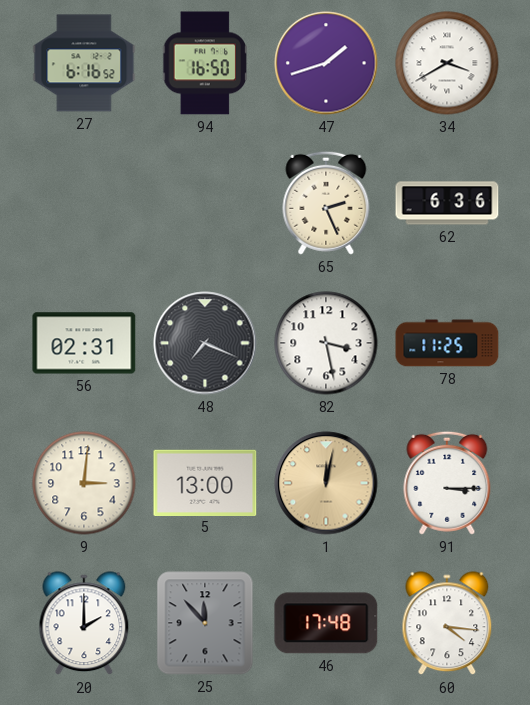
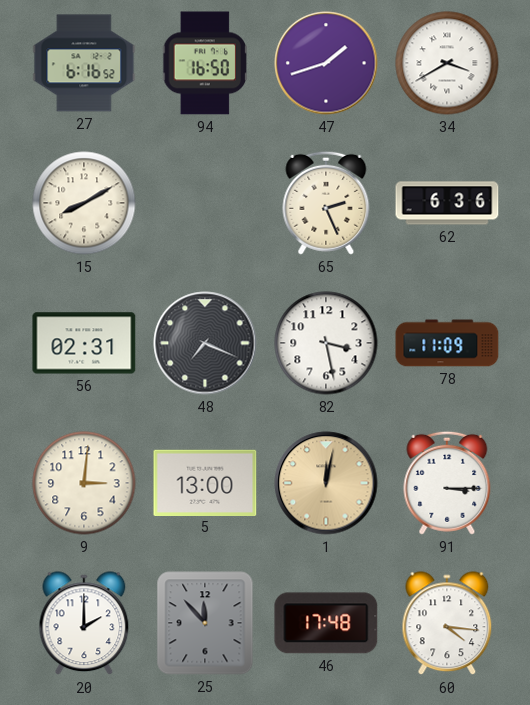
15: none -> 8:10
78: 11:25 -> 11:09
